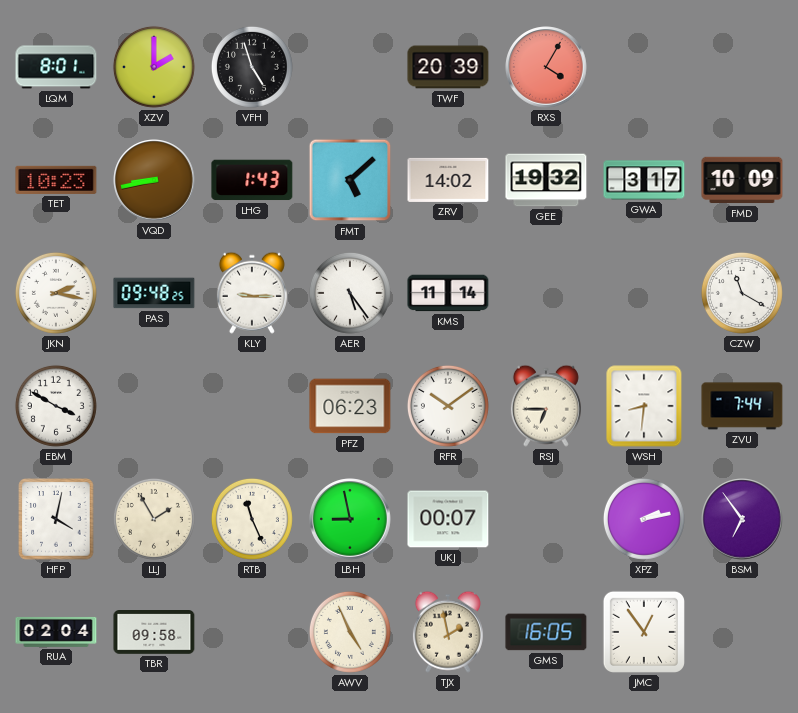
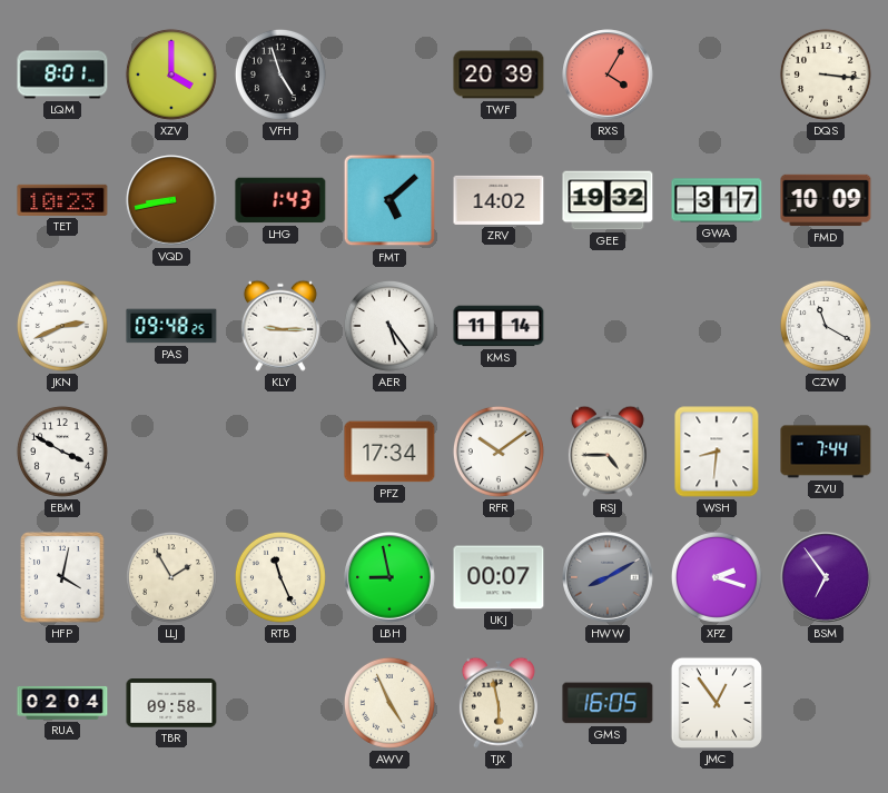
XZV: 2:00 -> 4:00
DQS: none -> 3:16
JKN: 2:17 -> 2:41
PFZ: 06:23 -> 17:34
RSJ: 6:45 -> 4:45
HWW: none -> 8:10
XPZ: 2:13 -> 2:18
TJX: 1:58 -> 5:58
